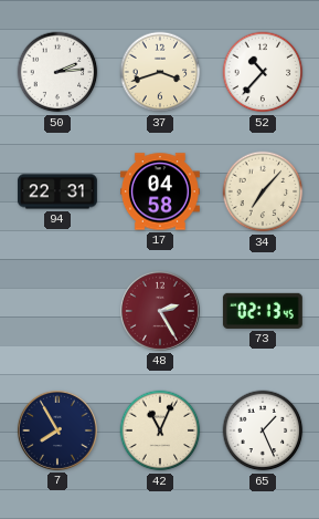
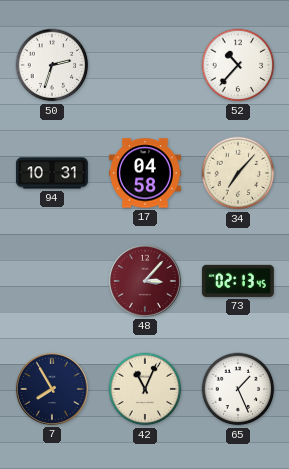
50: 2:14 -> 2:33
37: 3:42 -> none
94: 22:31 -> 10:31
48: 2:25 -> 3:07
